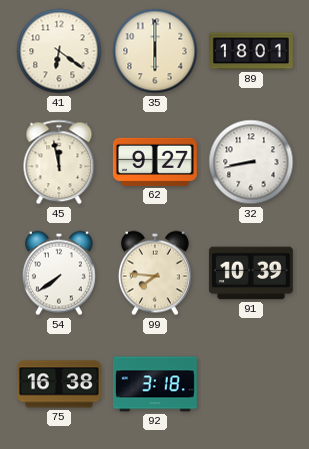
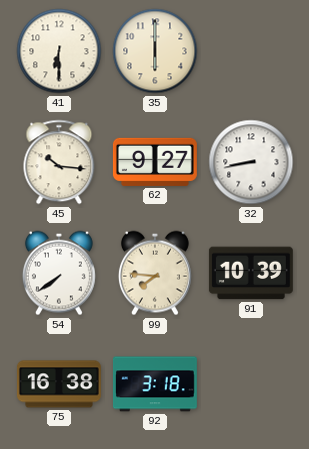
41: 6:21 -> 6:30
89: 18:01 -> none
45: 11:58 -> 10:16
